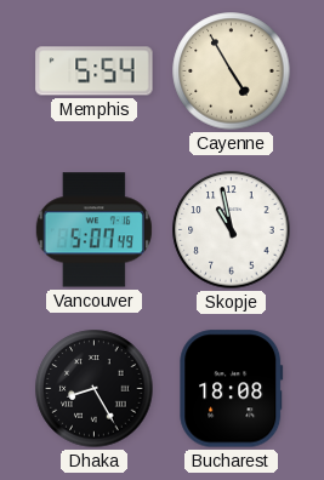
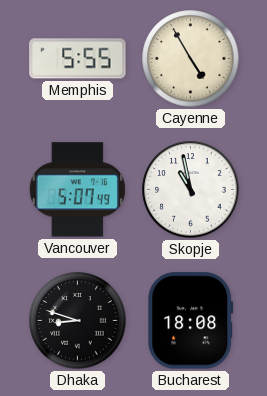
Memphis: 5:54 -> 5:55
Dhaka: 8:25 -> 8:48
